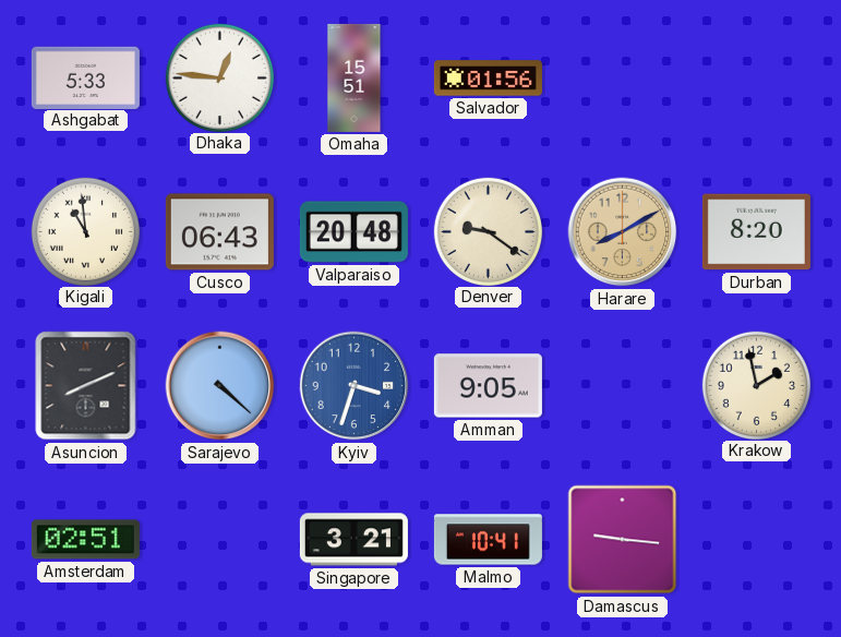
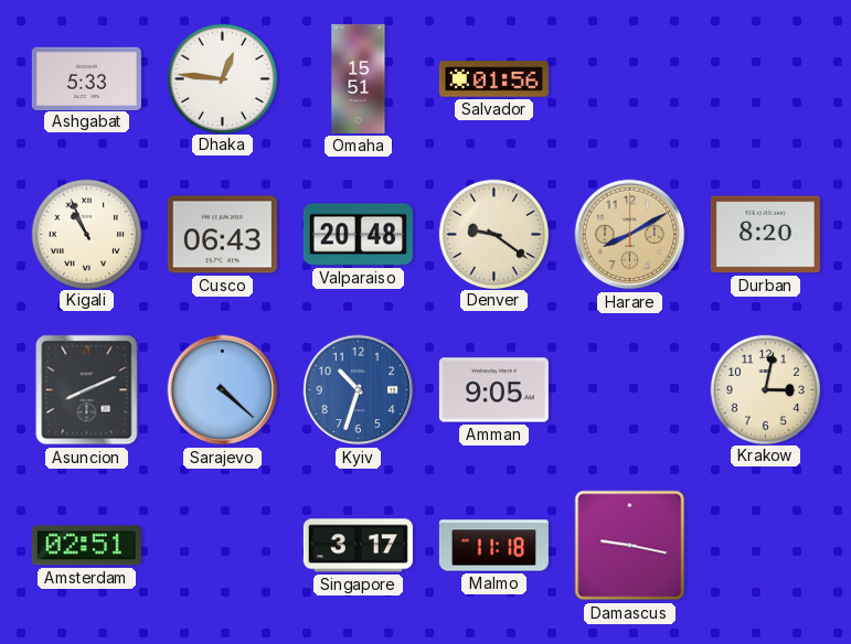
Kigali: 10:59 -> 10:56
Kyiv: 3:33 -> 10:33
Krakow: 1:58 -> 3:02
Singapore: 3:21 -> 3:17
Malmo: 10:41 -> 11:18
Damascus: 9:16 -> 9:17
